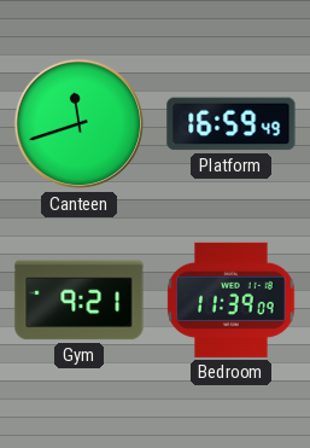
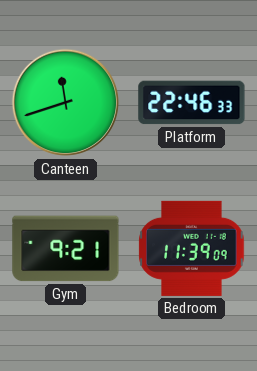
Platform: 16:59 -> 22:46
